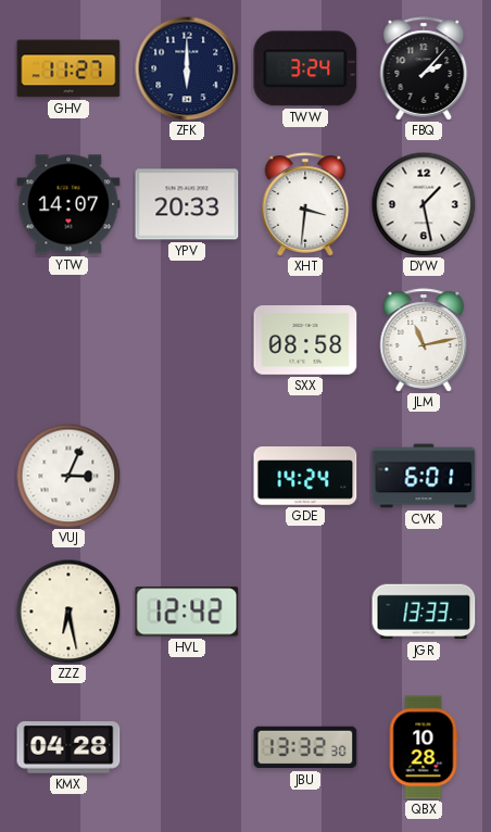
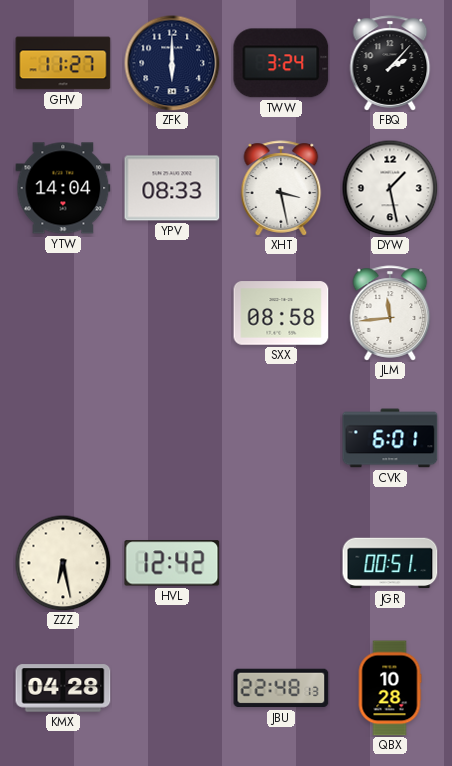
YTW: 14:07 -> 14:04
YPV: 20:33 -> 08:33
XHT: 3:31 -> 3:28
JLM: 11:13 -> 11:44
VUJ: 3:04 -> none
GDE: 14:24 -> none
JGR: 13:33 -> 00:51
JBU: 13:32 -> 22:48
